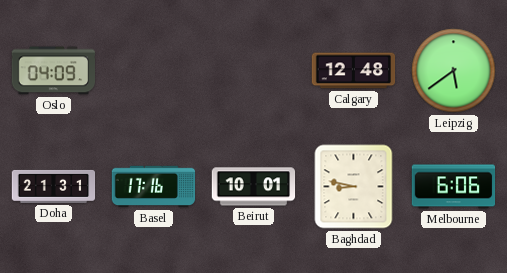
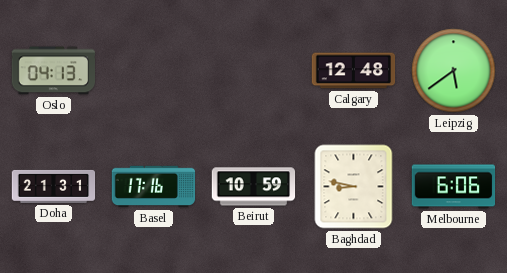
Oslo: 04:09 -> 04:13
Beirut: 10:01 -> 10:59
